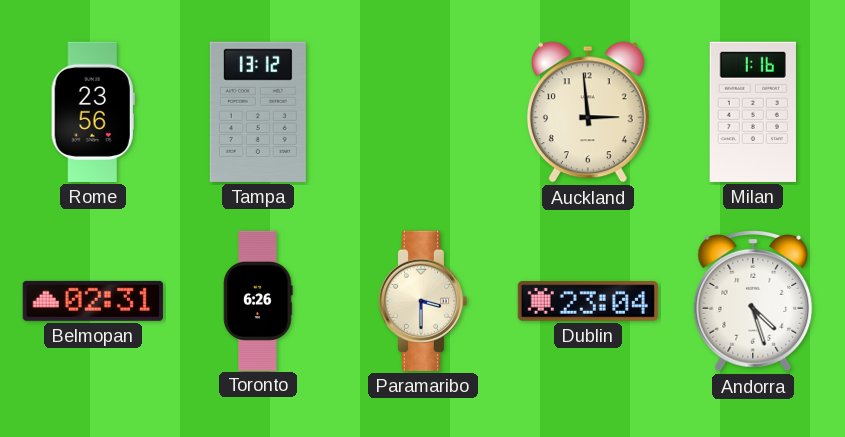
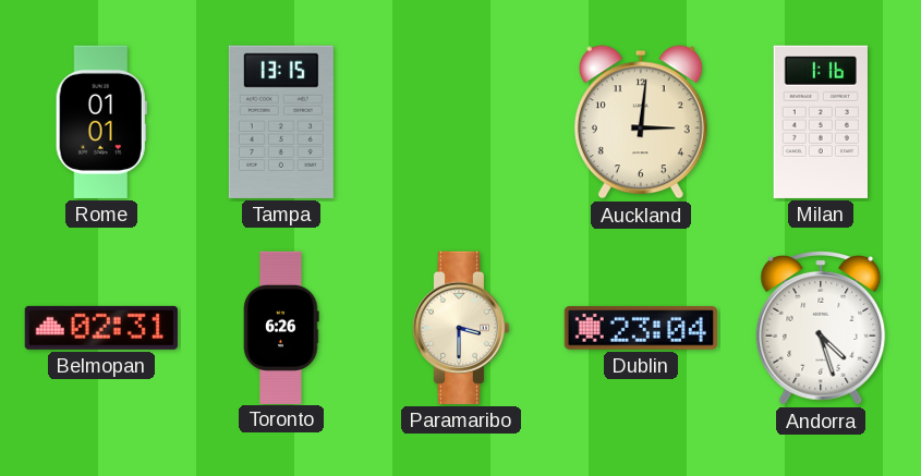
Rome: 23:56 -> 01:01
Tampa: 13:12 -> 13:15
Auckland: 2:59 -> 3:01
